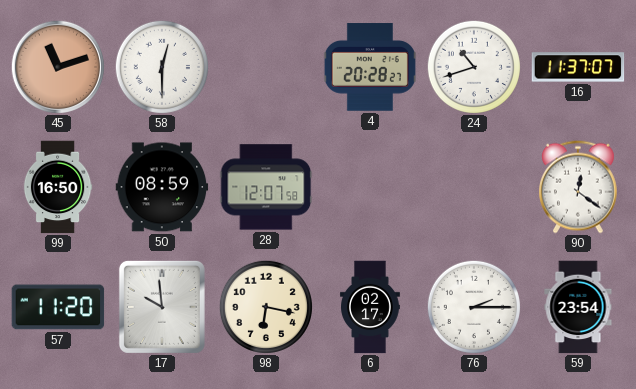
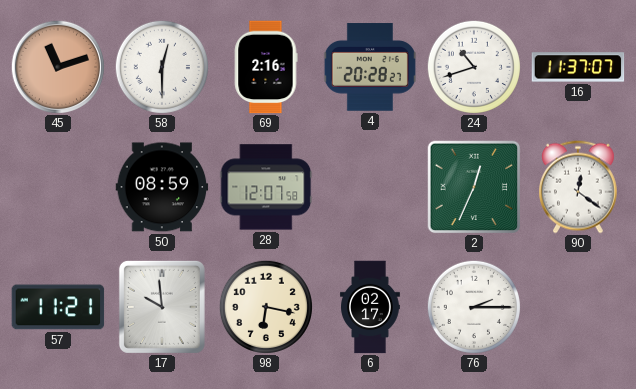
69: none -> 2:16
99: 16:50 -> none
2: none -> 12:34
57: 11:20 -> 11:21
59: 23:54 -> none
